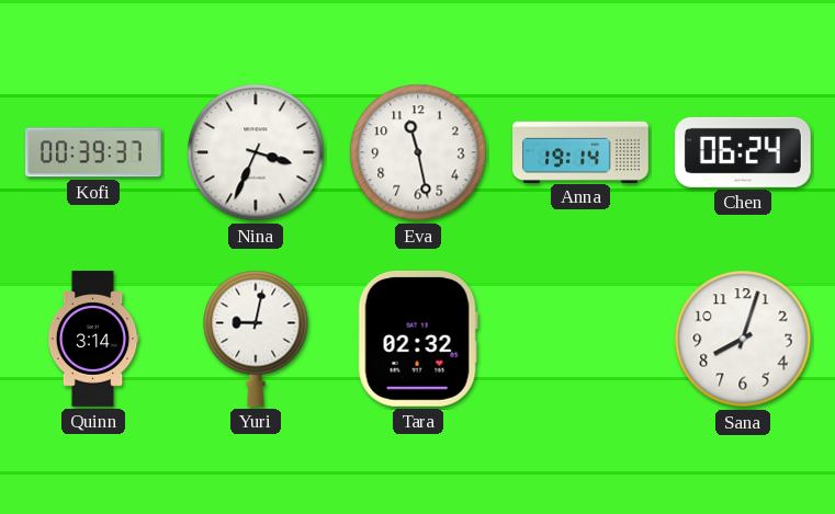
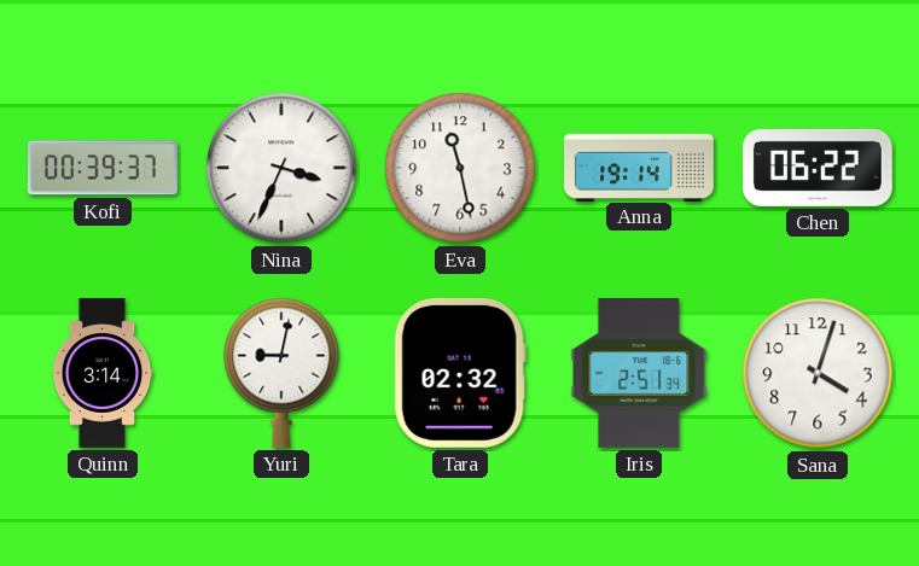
Chen: 06:24 -> 06:22
Iris: none -> 2:51
Sana: 8:03 -> 4:03
